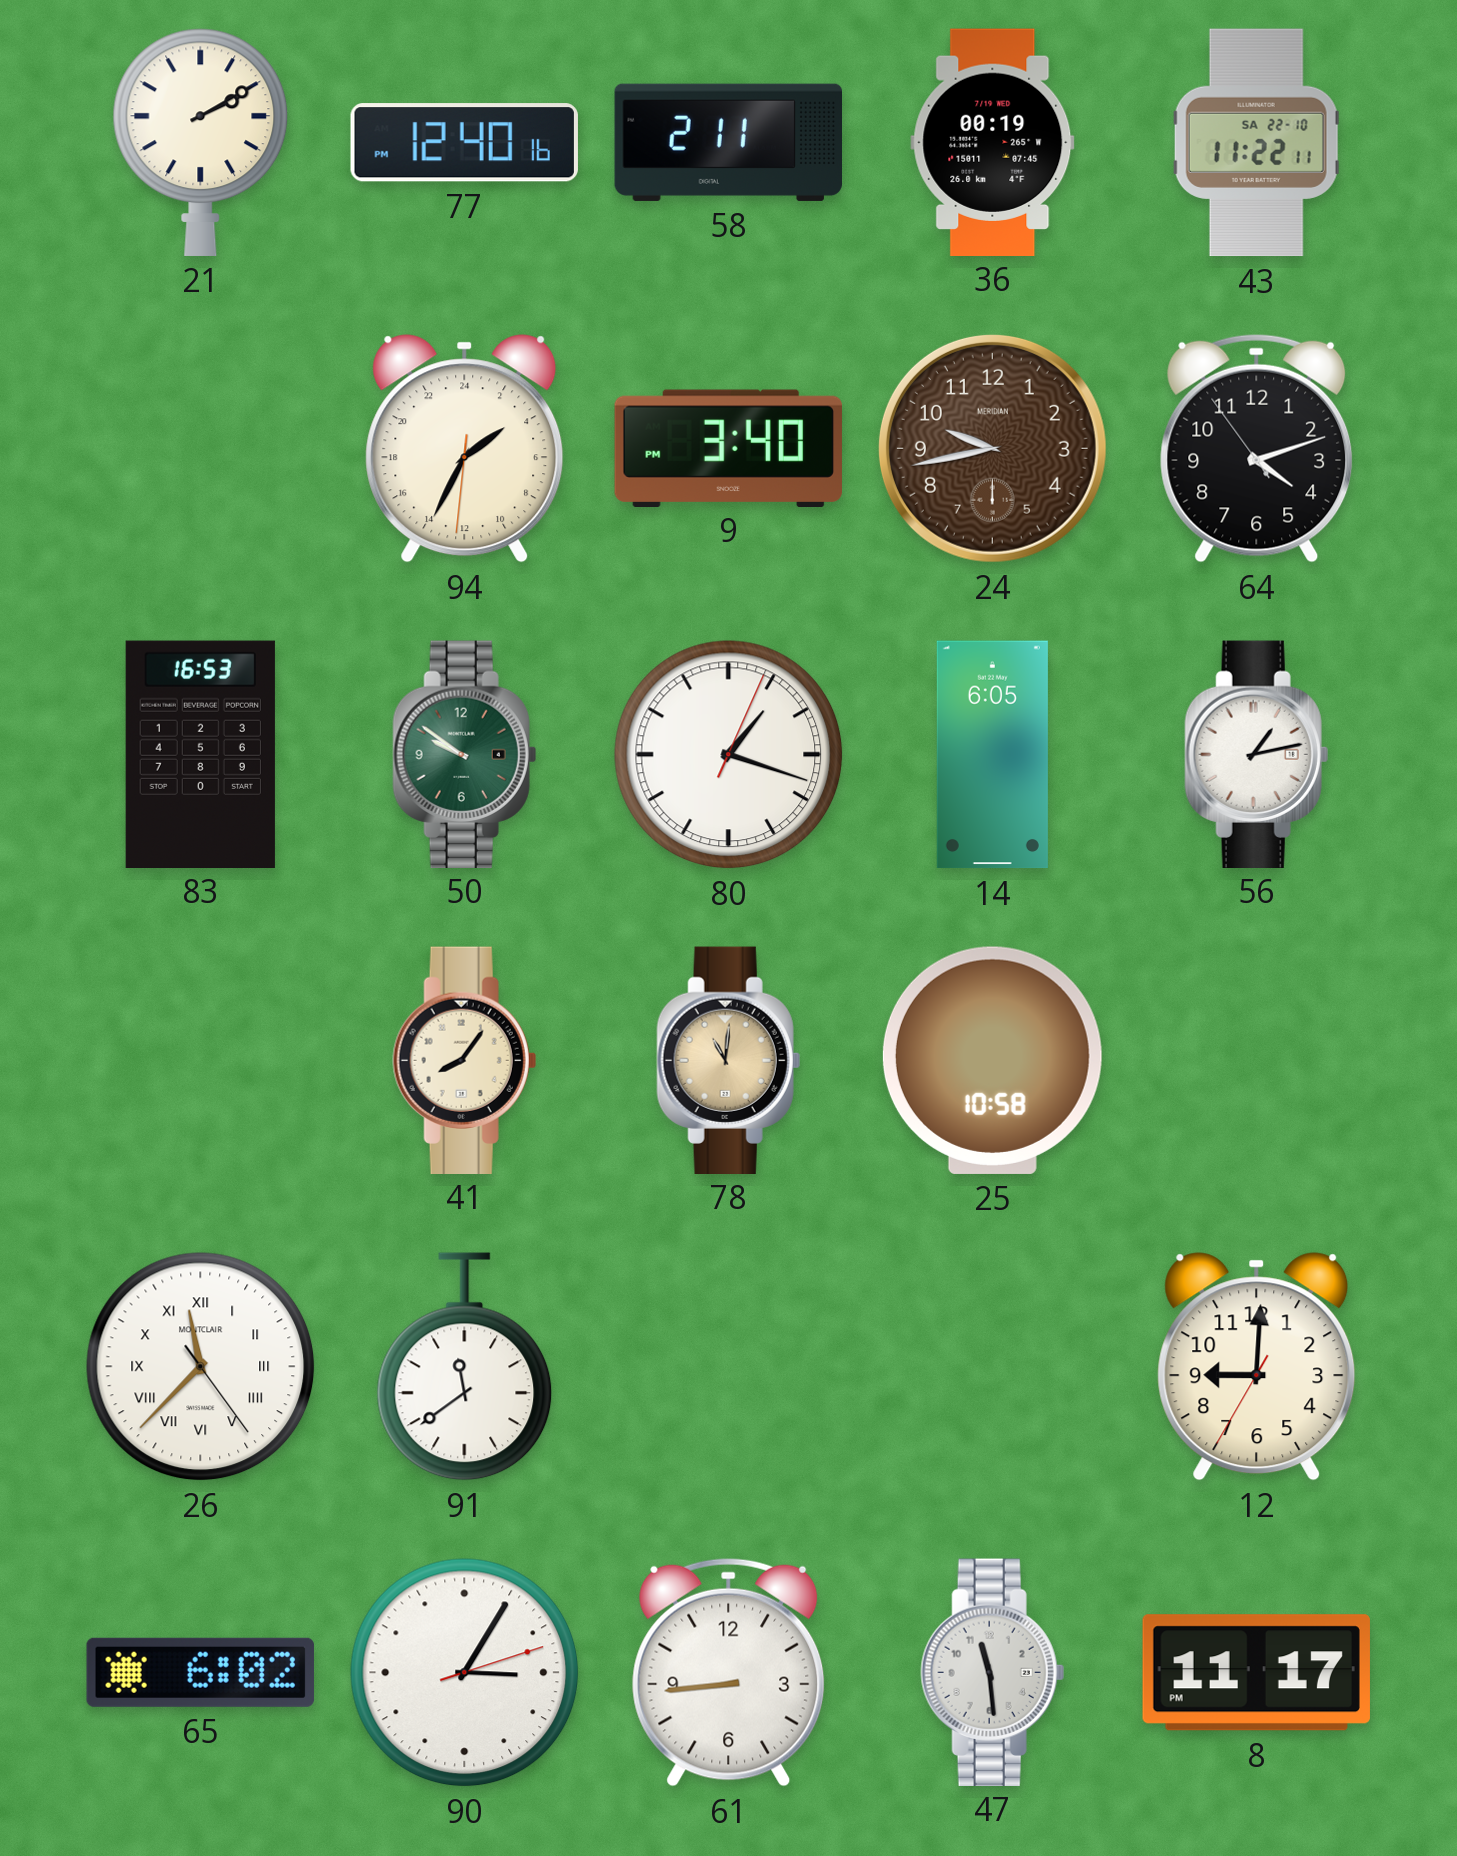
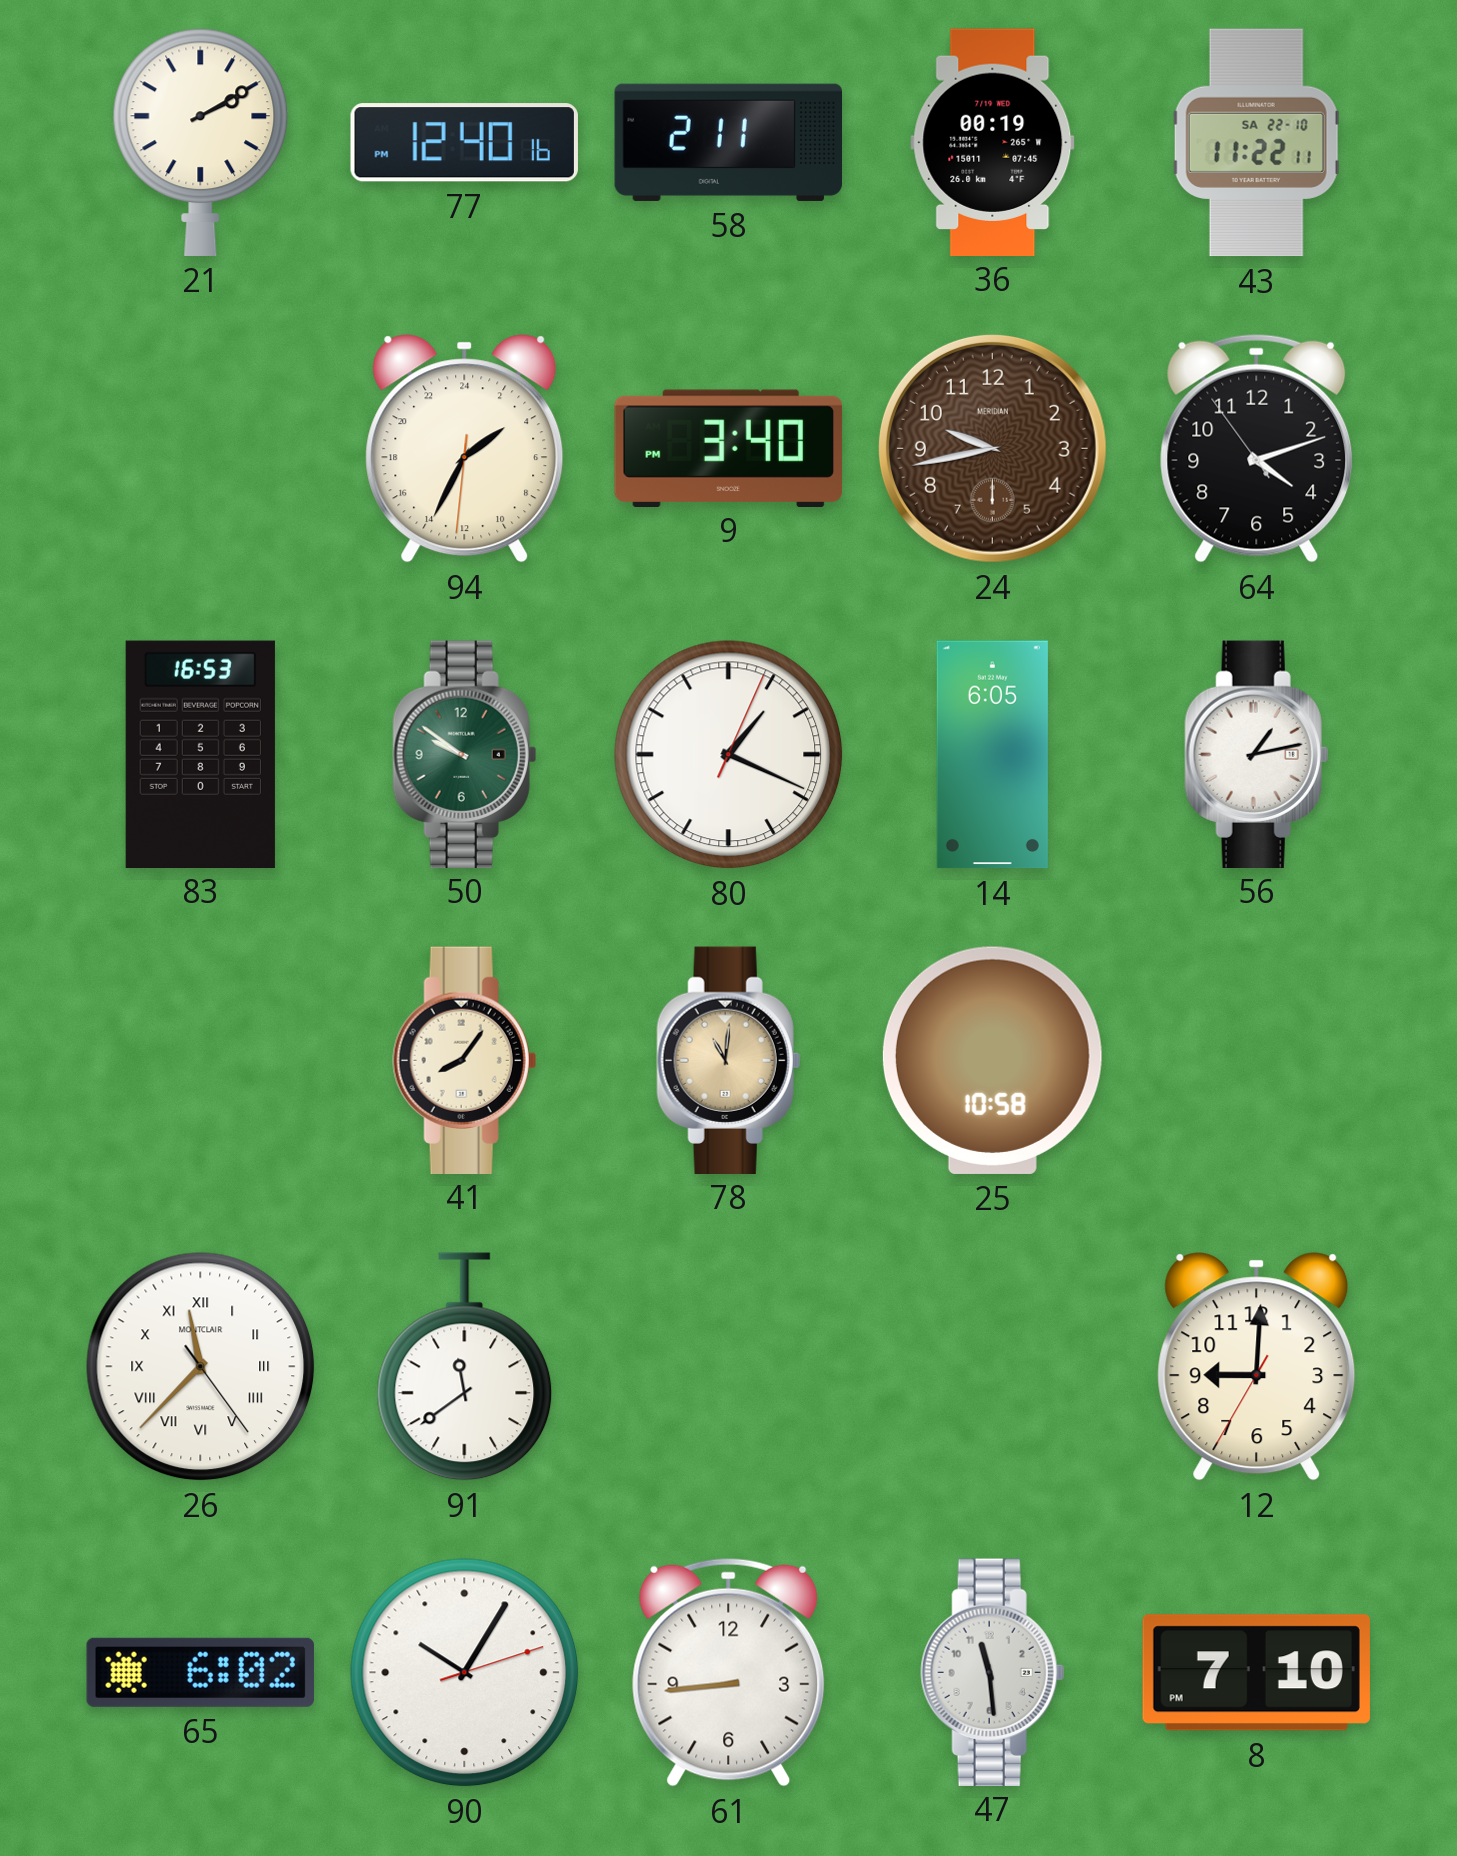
80: 1:18 -> 1:19
90: 3:05 -> 10:05
8: 11:17 -> 7:10
